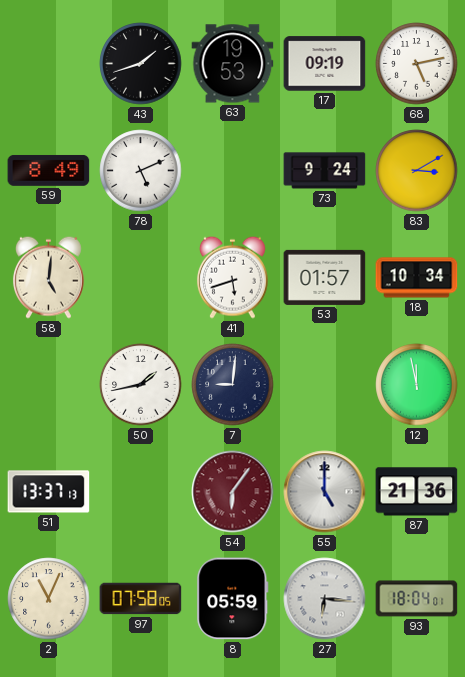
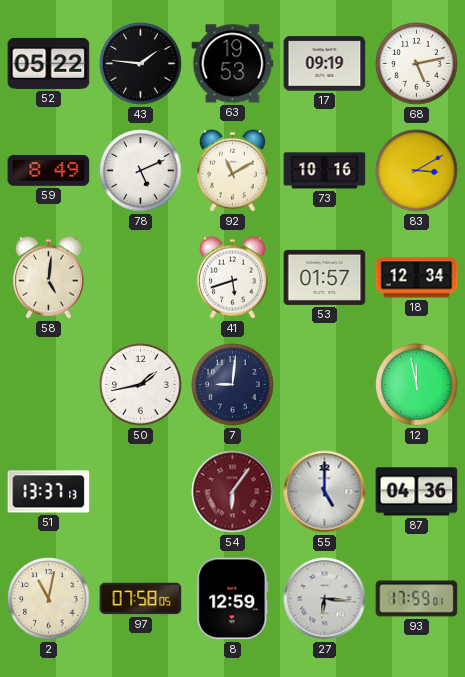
52: none -> 05:22
43: 1:42 -> 1:46
92: none -> 11:10
73: 9:24 -> 10:16
18: 10:34 -> 12:34
87: 21:36 -> 04:36
2: 11:04 -> 11:02
8: 05:59 -> 12:59
93: 18:04 -> 17:59
